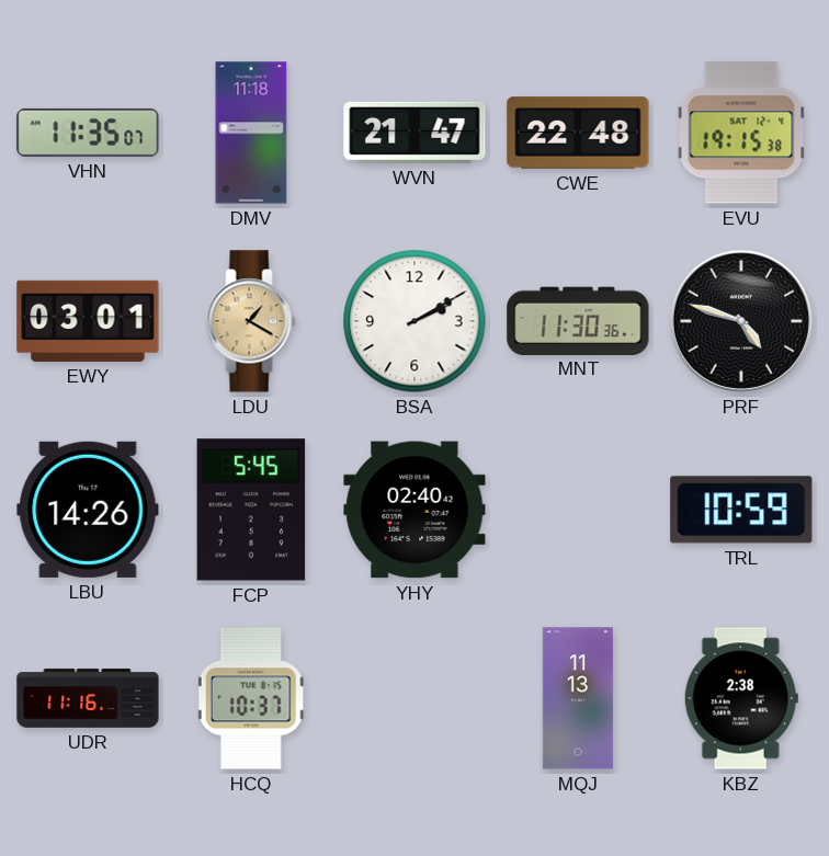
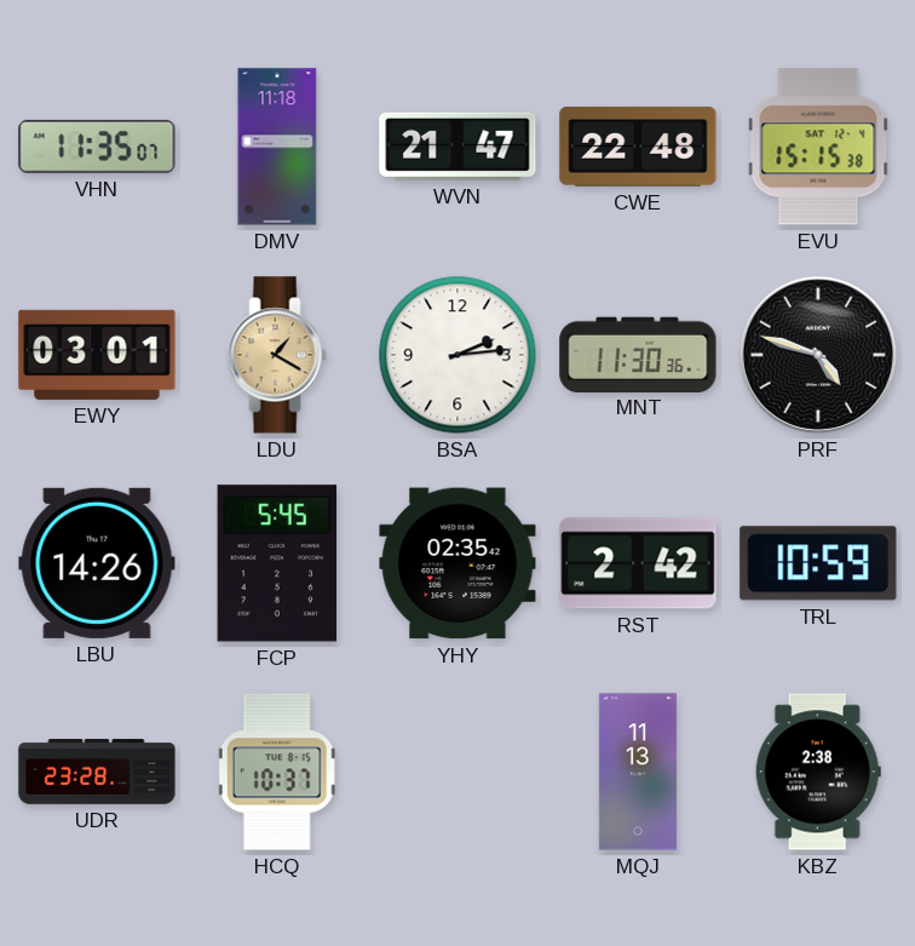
EVU: 19:15 -> 15:15
BSA: 2:10 -> 2:14
YHY: 02:40 -> 02:35
RST: none -> 2:42
UDR: 11:16 -> 23:28
